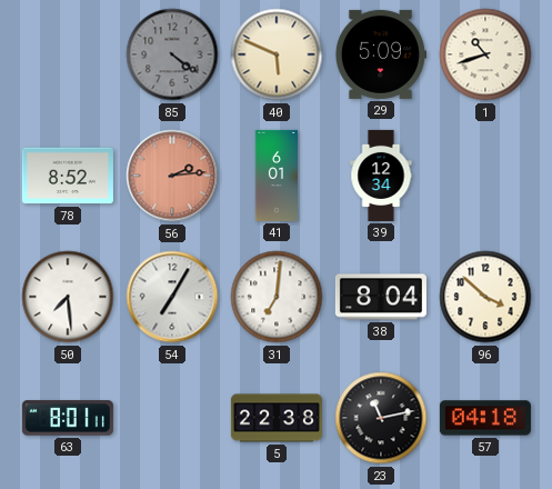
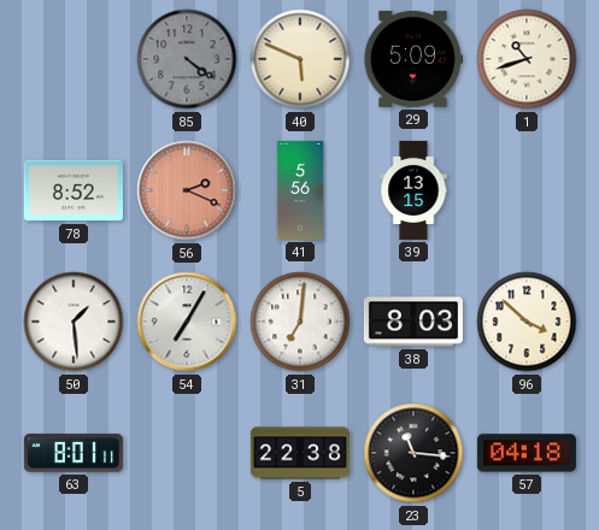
56: 2:14 -> 2:19
41: 6:01 -> 5:56
39: 12:34 -> 13:15
50: 7:29 -> 1:29
38: 8:04 -> 8:03
23: 11:13 -> 11:16
